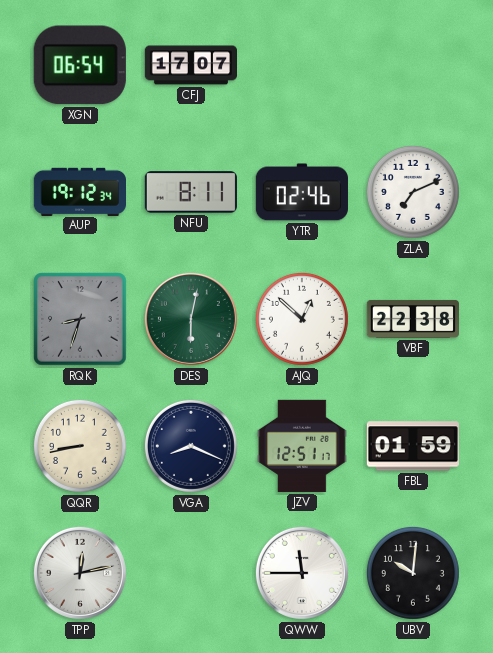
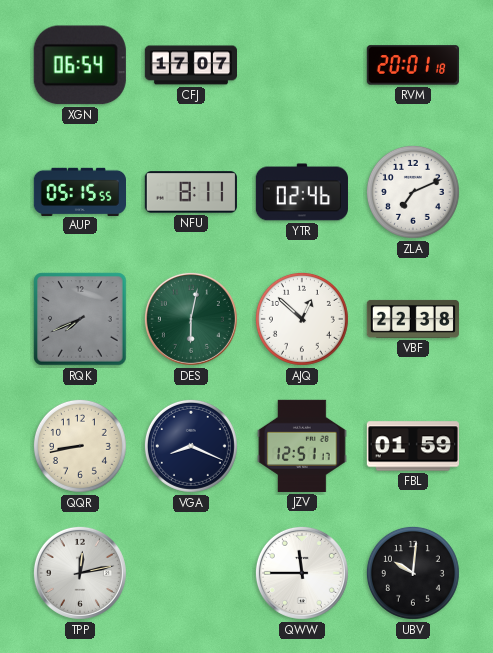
RVM: none -> 20:01
AUP: 19:12 -> 05:15
RQK: 8:33 -> 7:41
